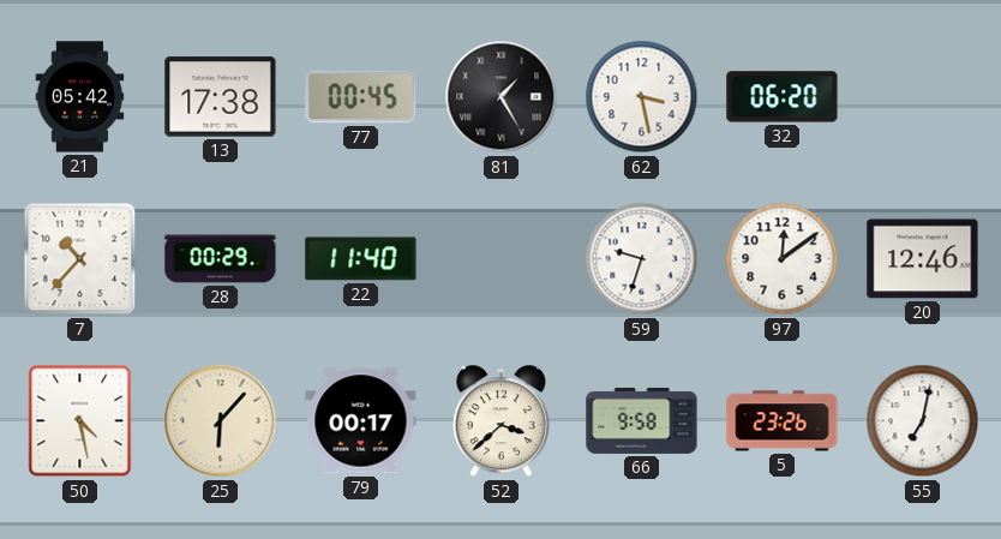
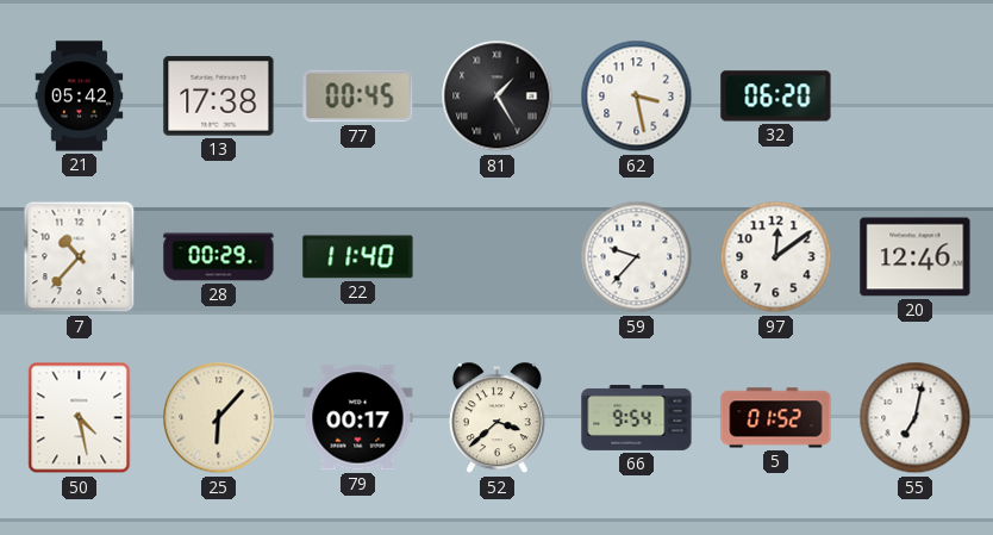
59: 9:33 -> 9:37
66: 9:58 -> 9:54
5: 23:26 -> 01:52
